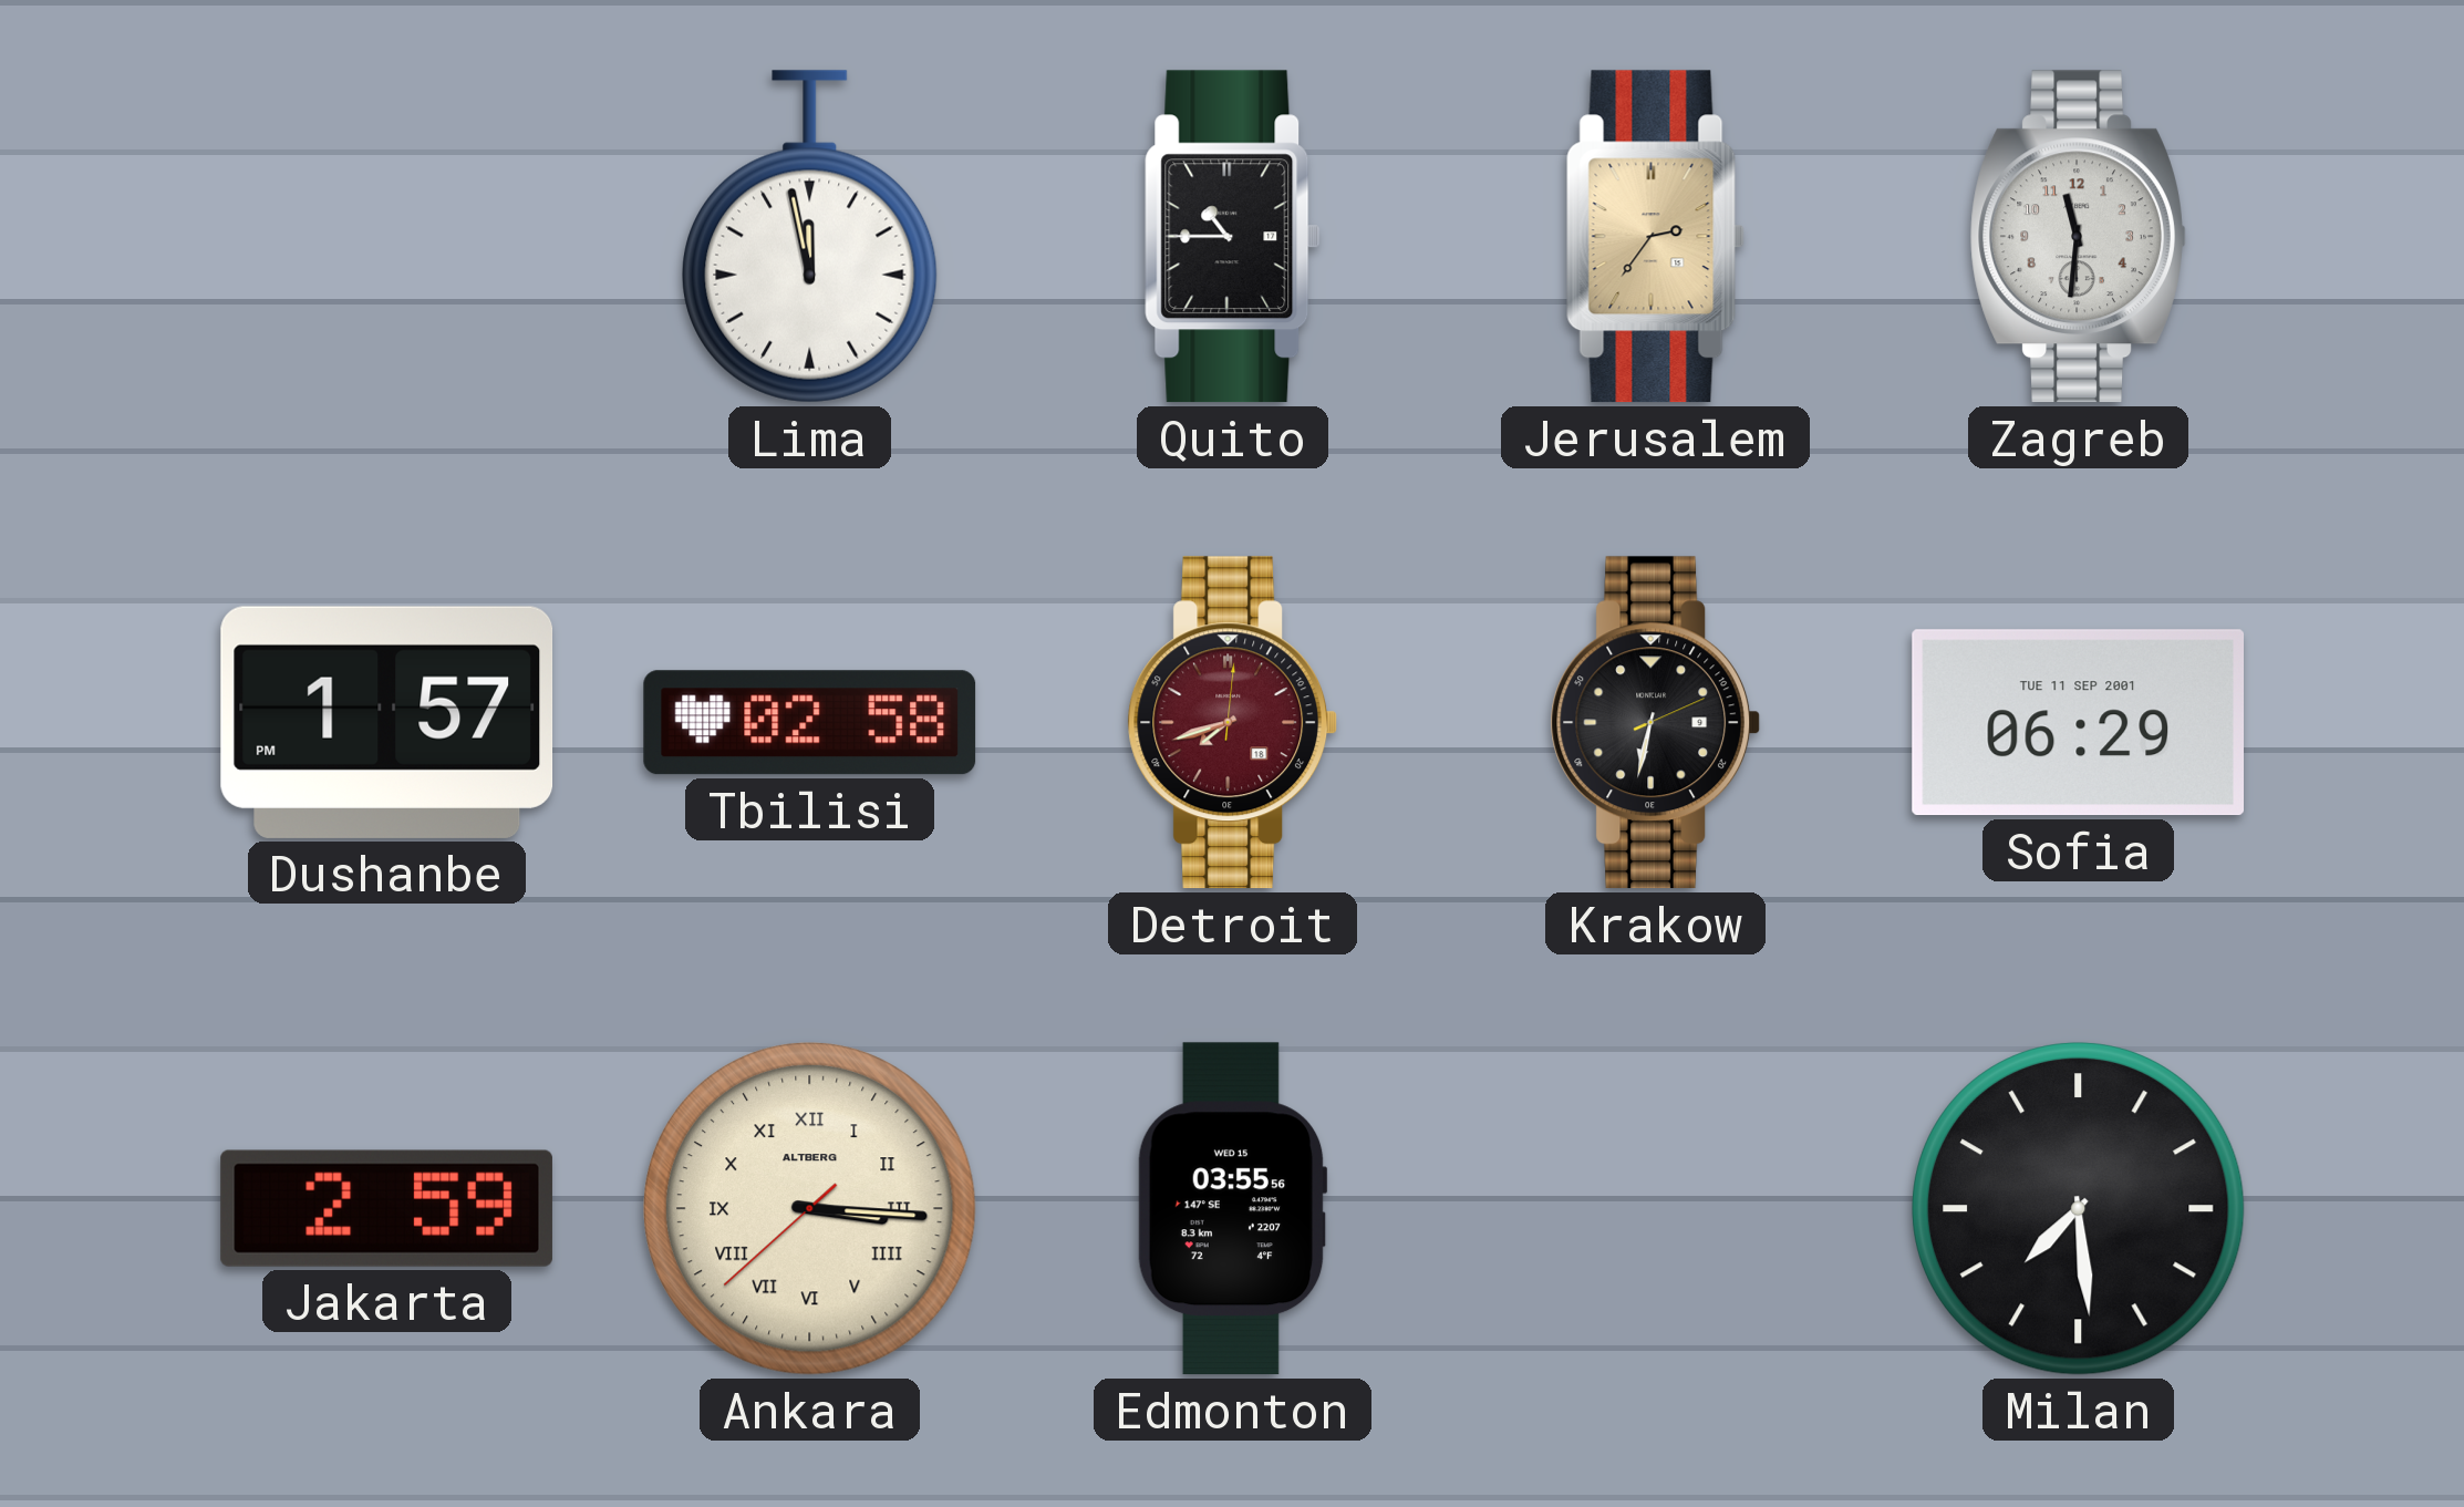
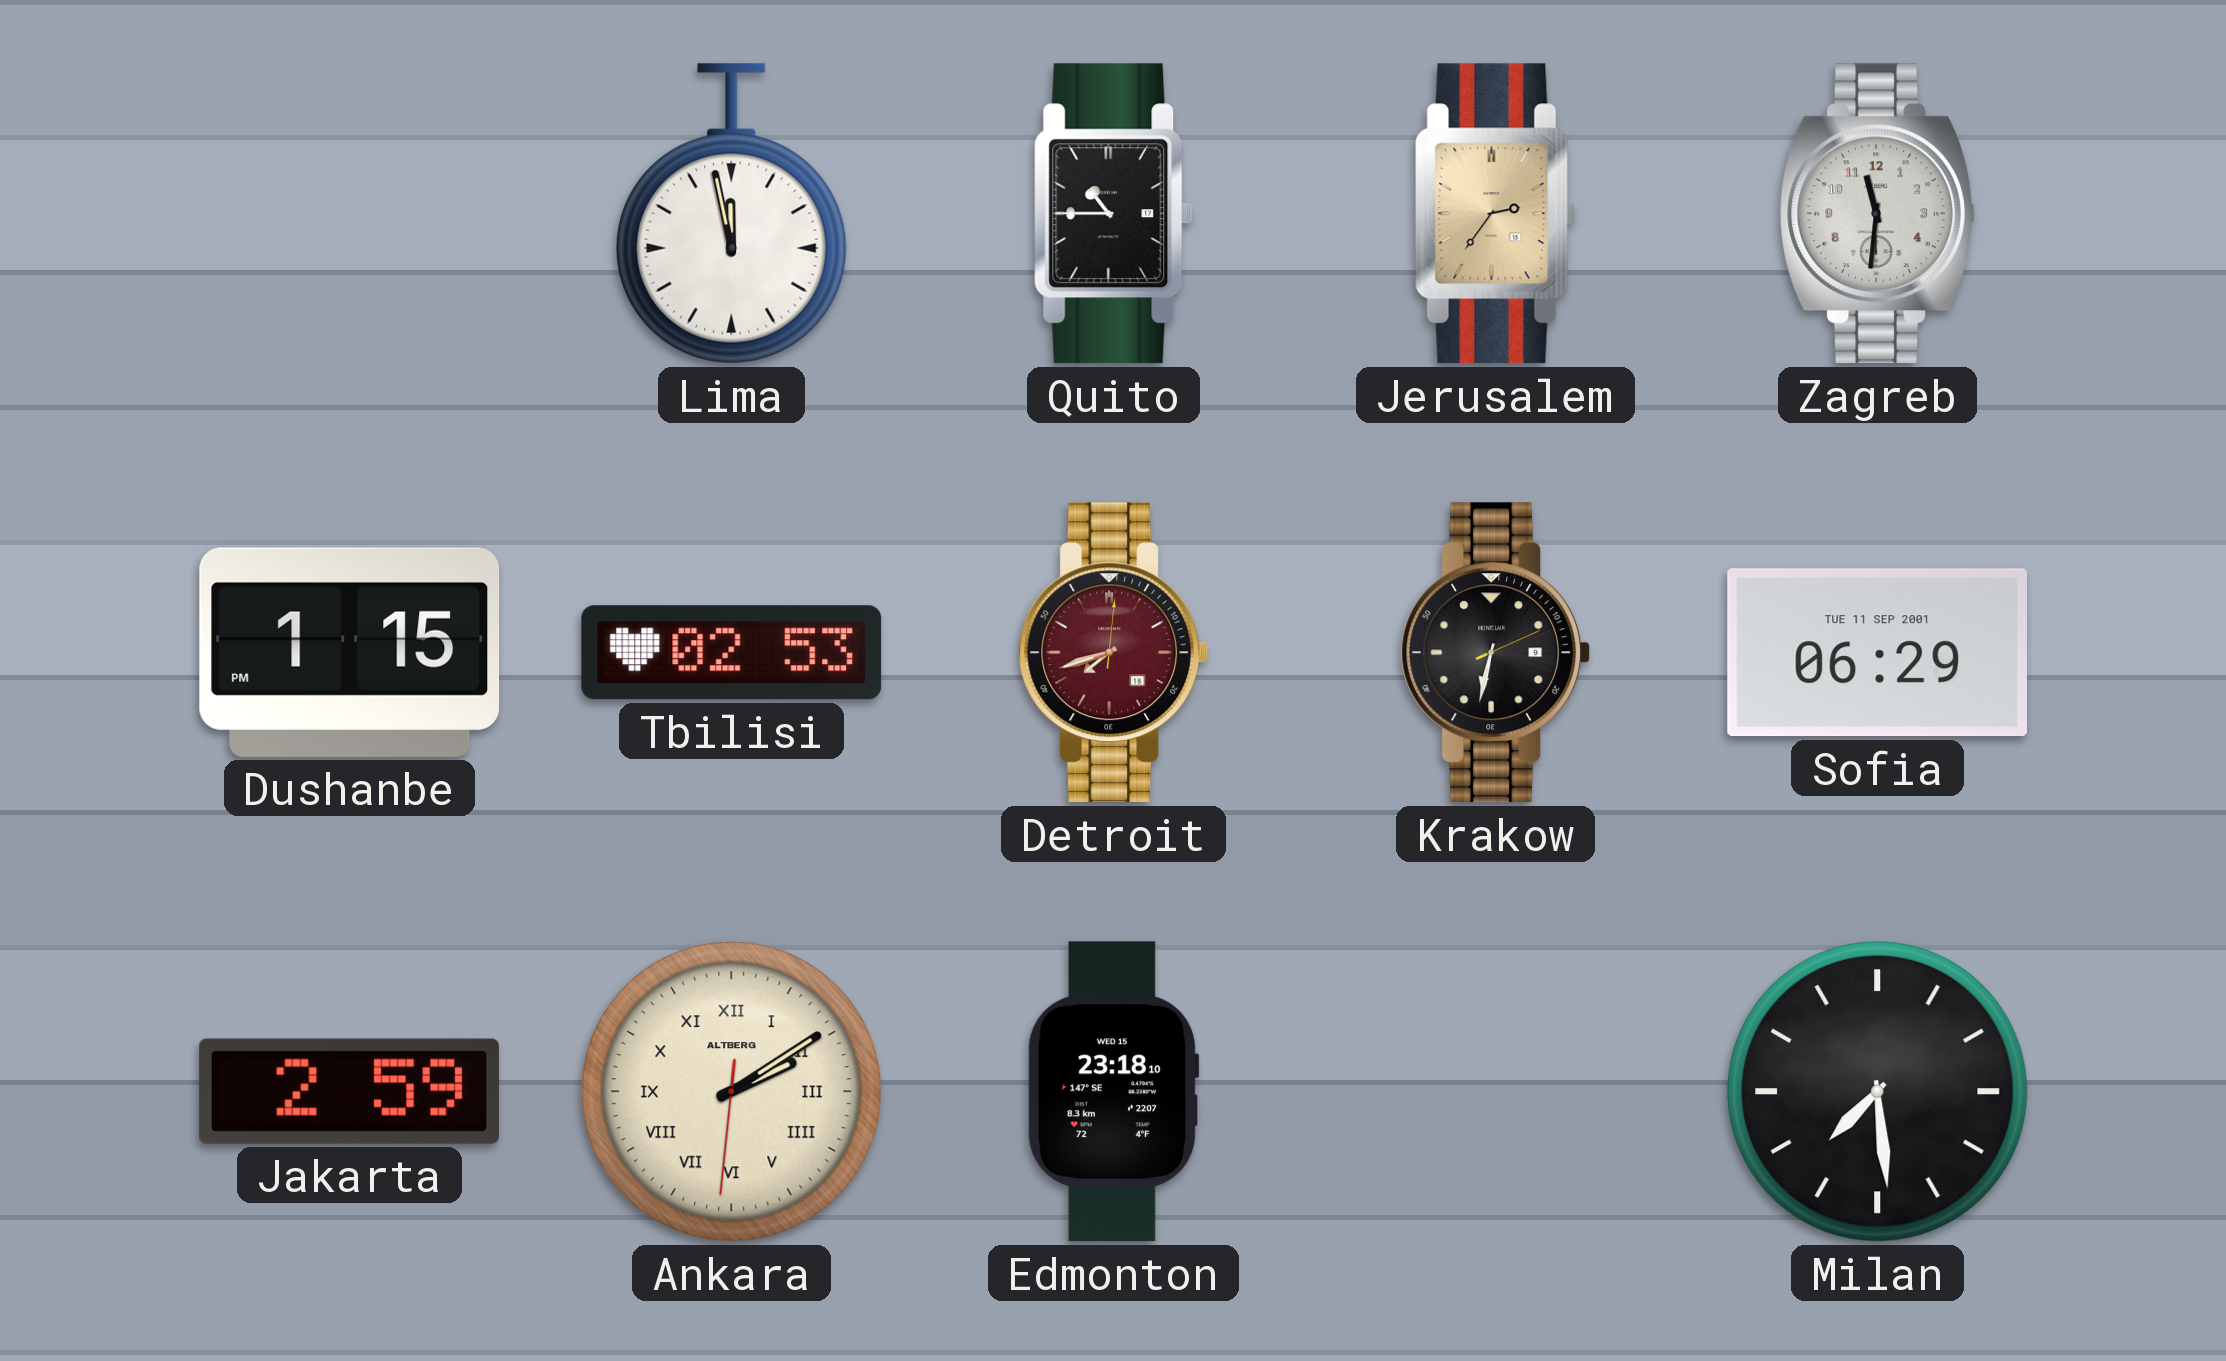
Dushanbe: 1:57 -> 1:15
Tbilisi: 02:58 -> 02:53
Ankara: 3:15 -> 2:09
Edmonton: 03:55 -> 23:18
